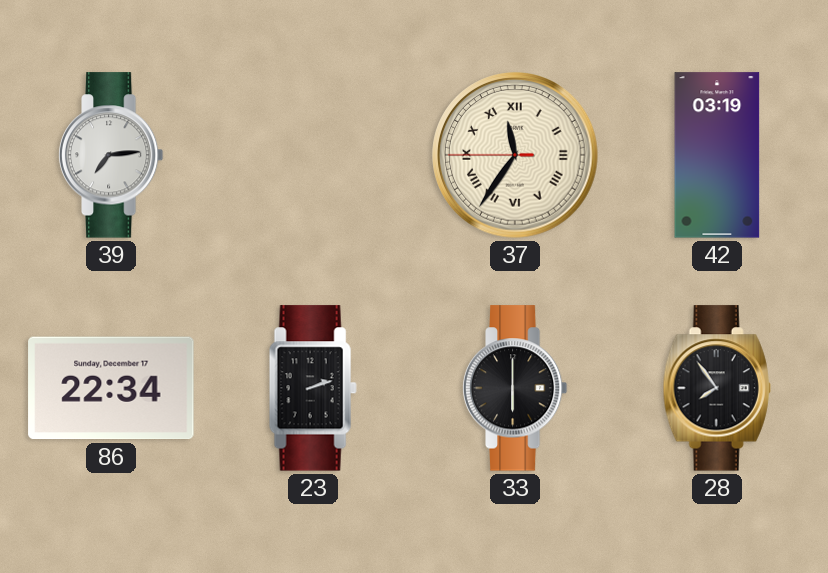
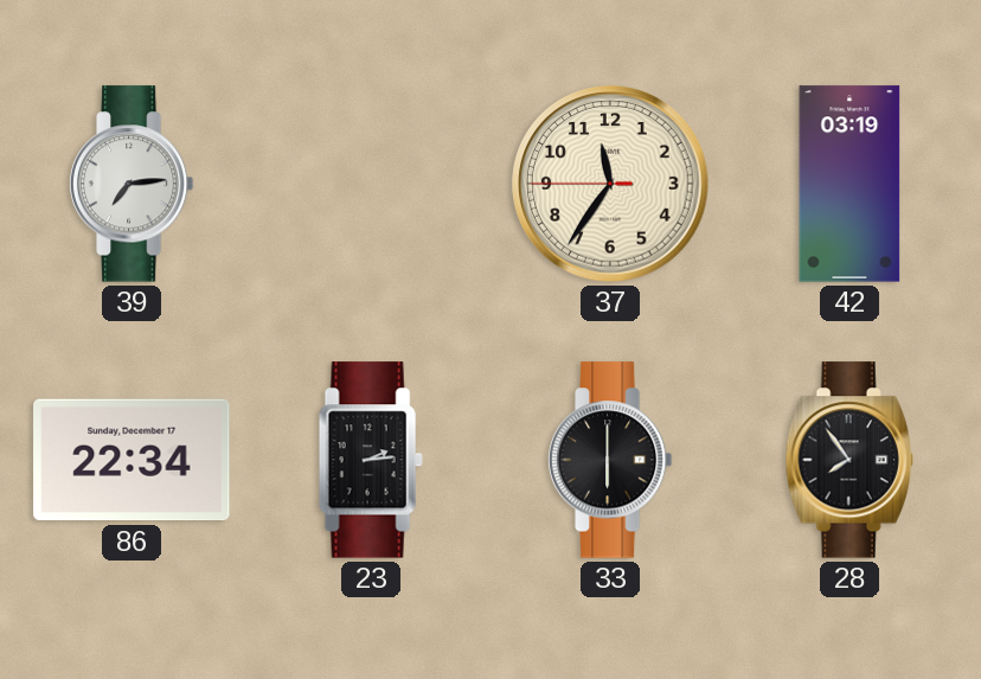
37 numerals: Roman -> Arabic
23: 2:12 -> 2:14
